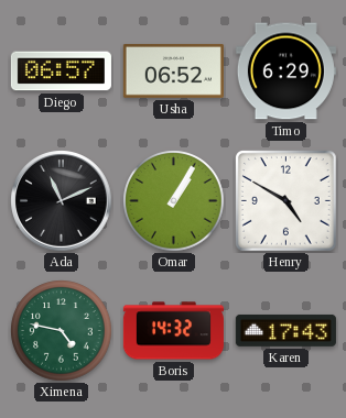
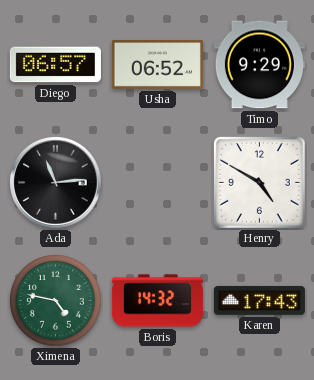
Timo: 6:29 -> 9:29
Ada: 11:11 -> 11:14
Omar: 1:05 -> none
